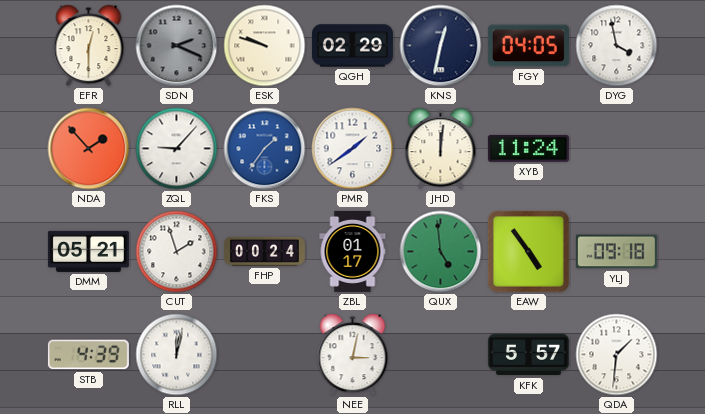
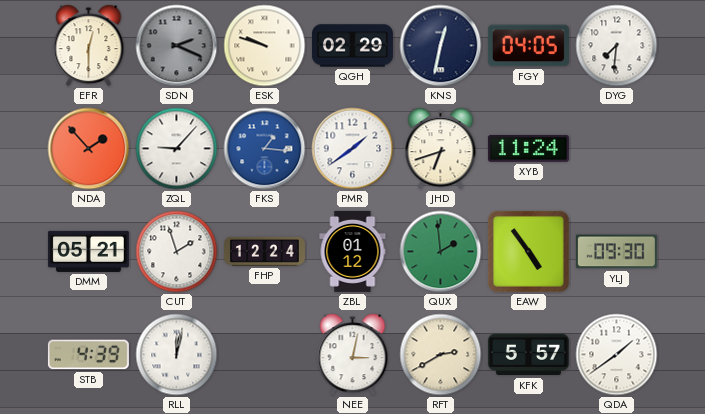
DYG: 3:58 -> 7:31
FKS: 1:36 -> 1:16
JHD: 12:01 -> 6:42
FHP: 00:24 -> 12:24
ZBL: 01:17 -> 01:12
QUX: 4:59 -> 1:59
YLJ: 09:18 -> 09:30
RFT: none -> 2:40
QDA: 1:31 -> 1:39
